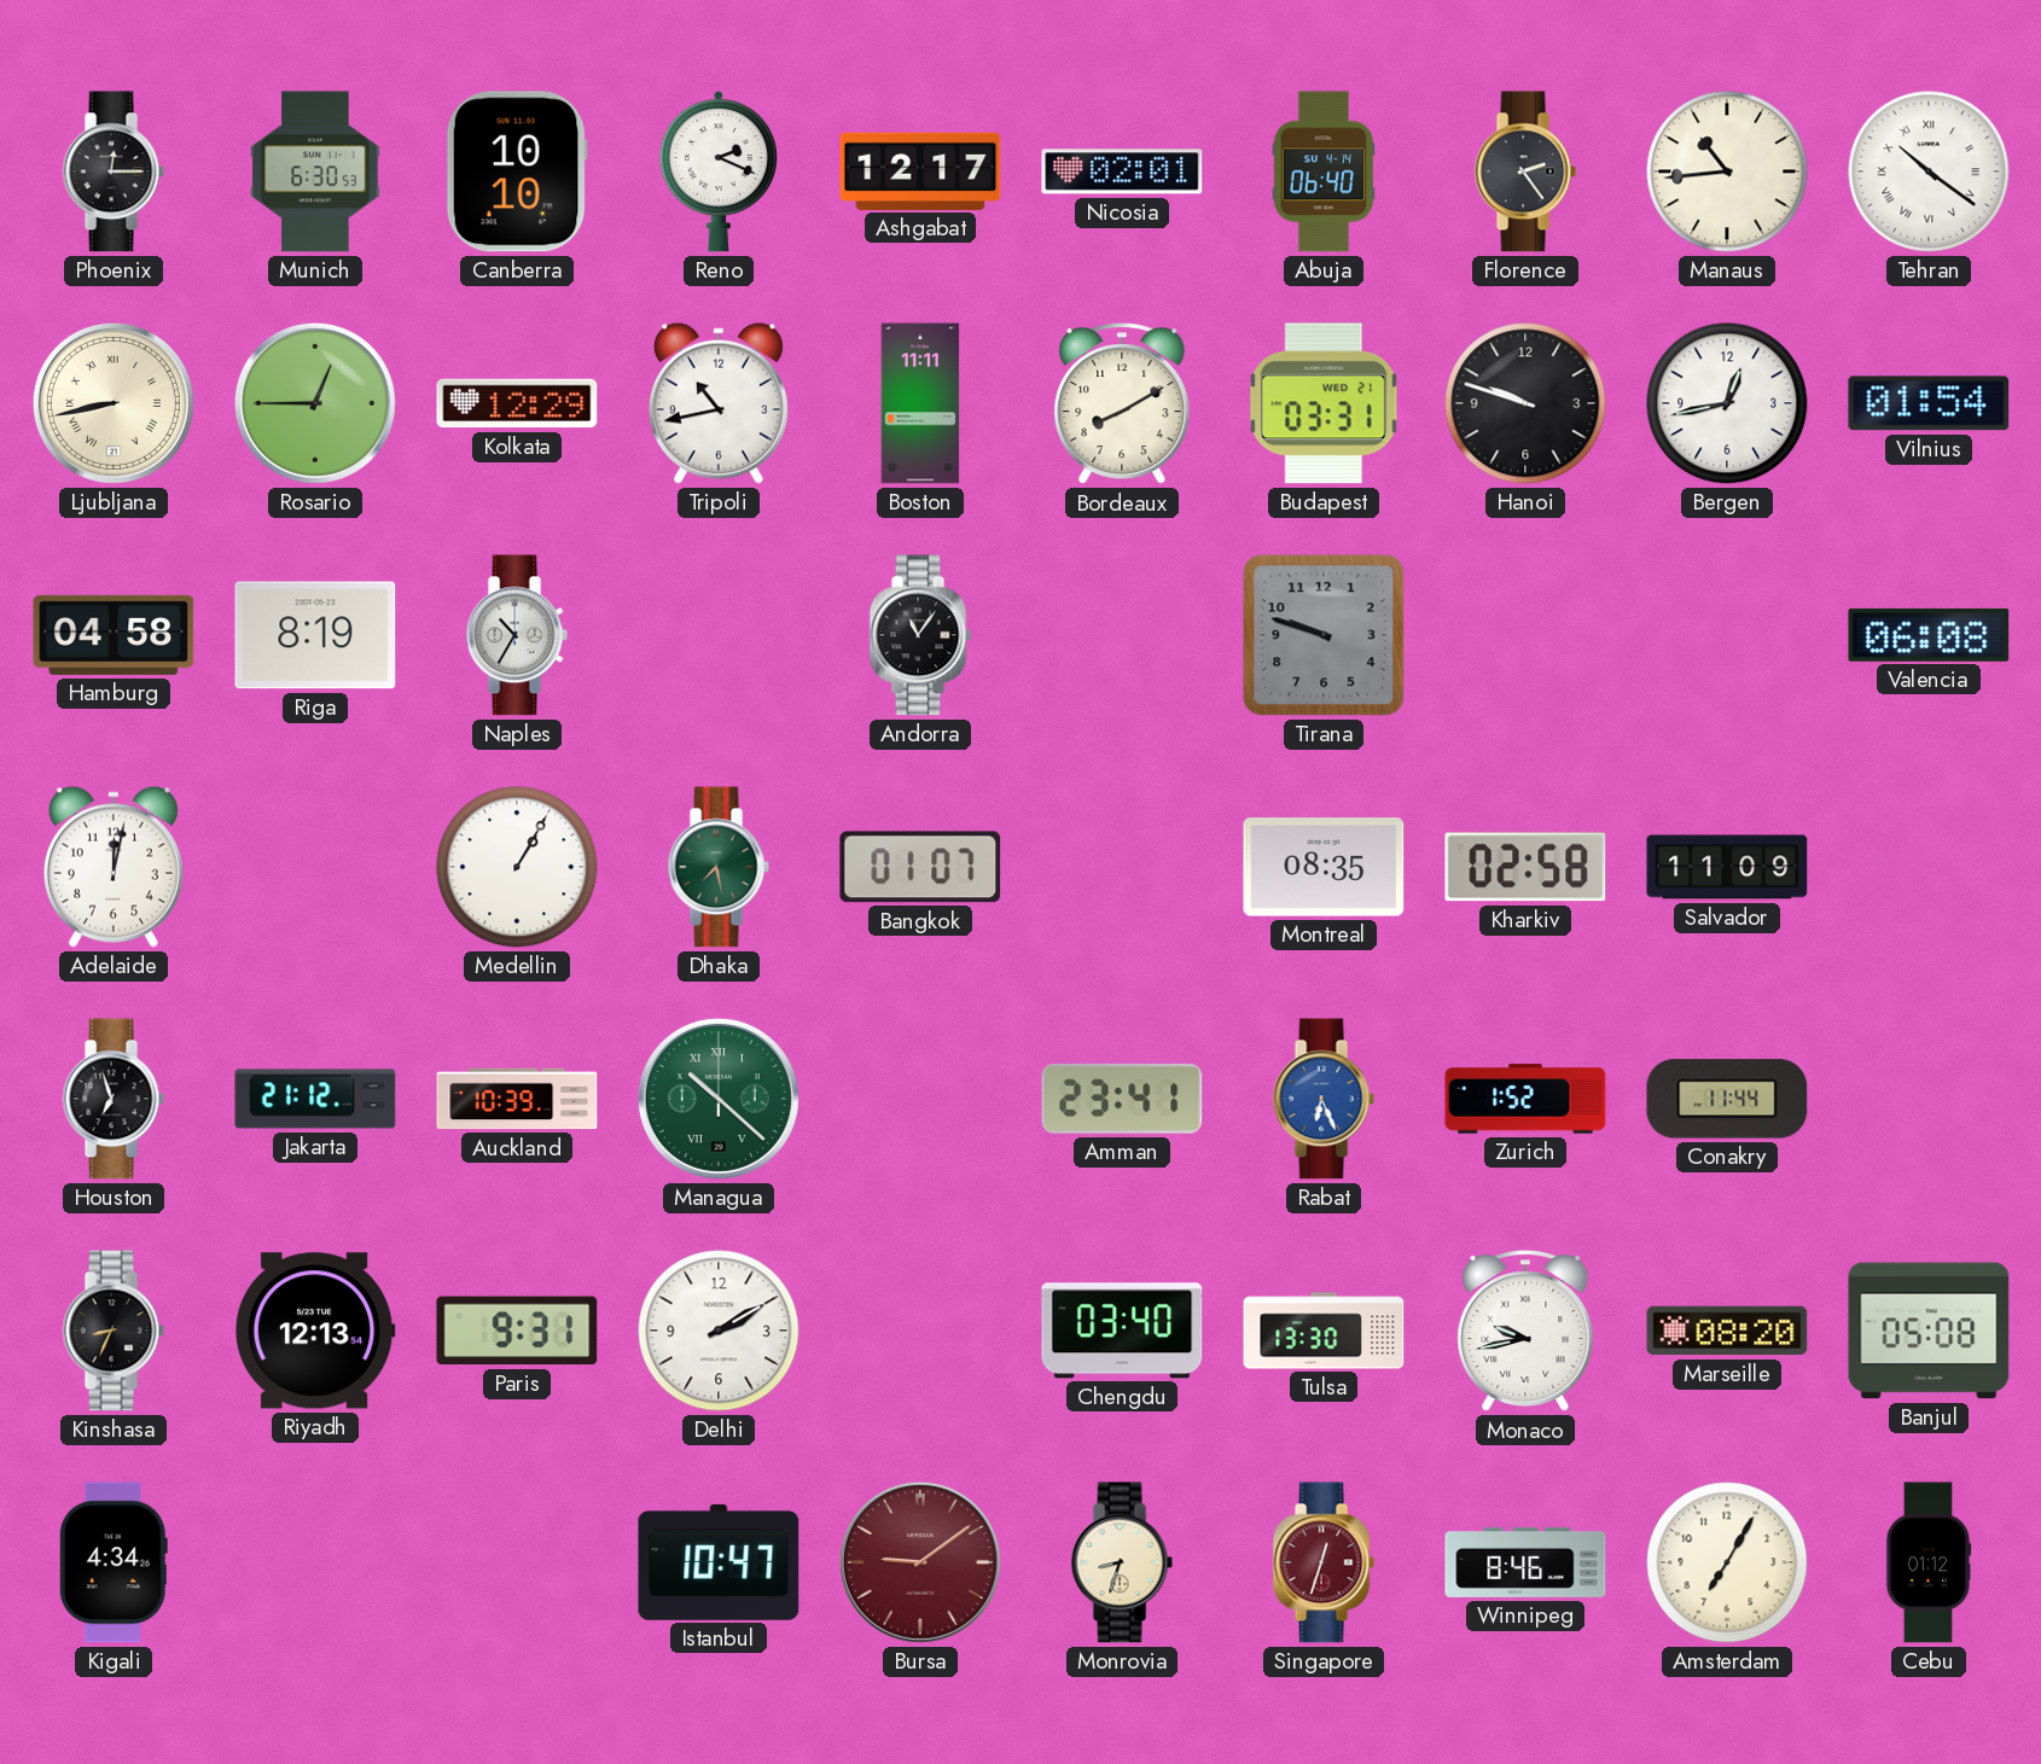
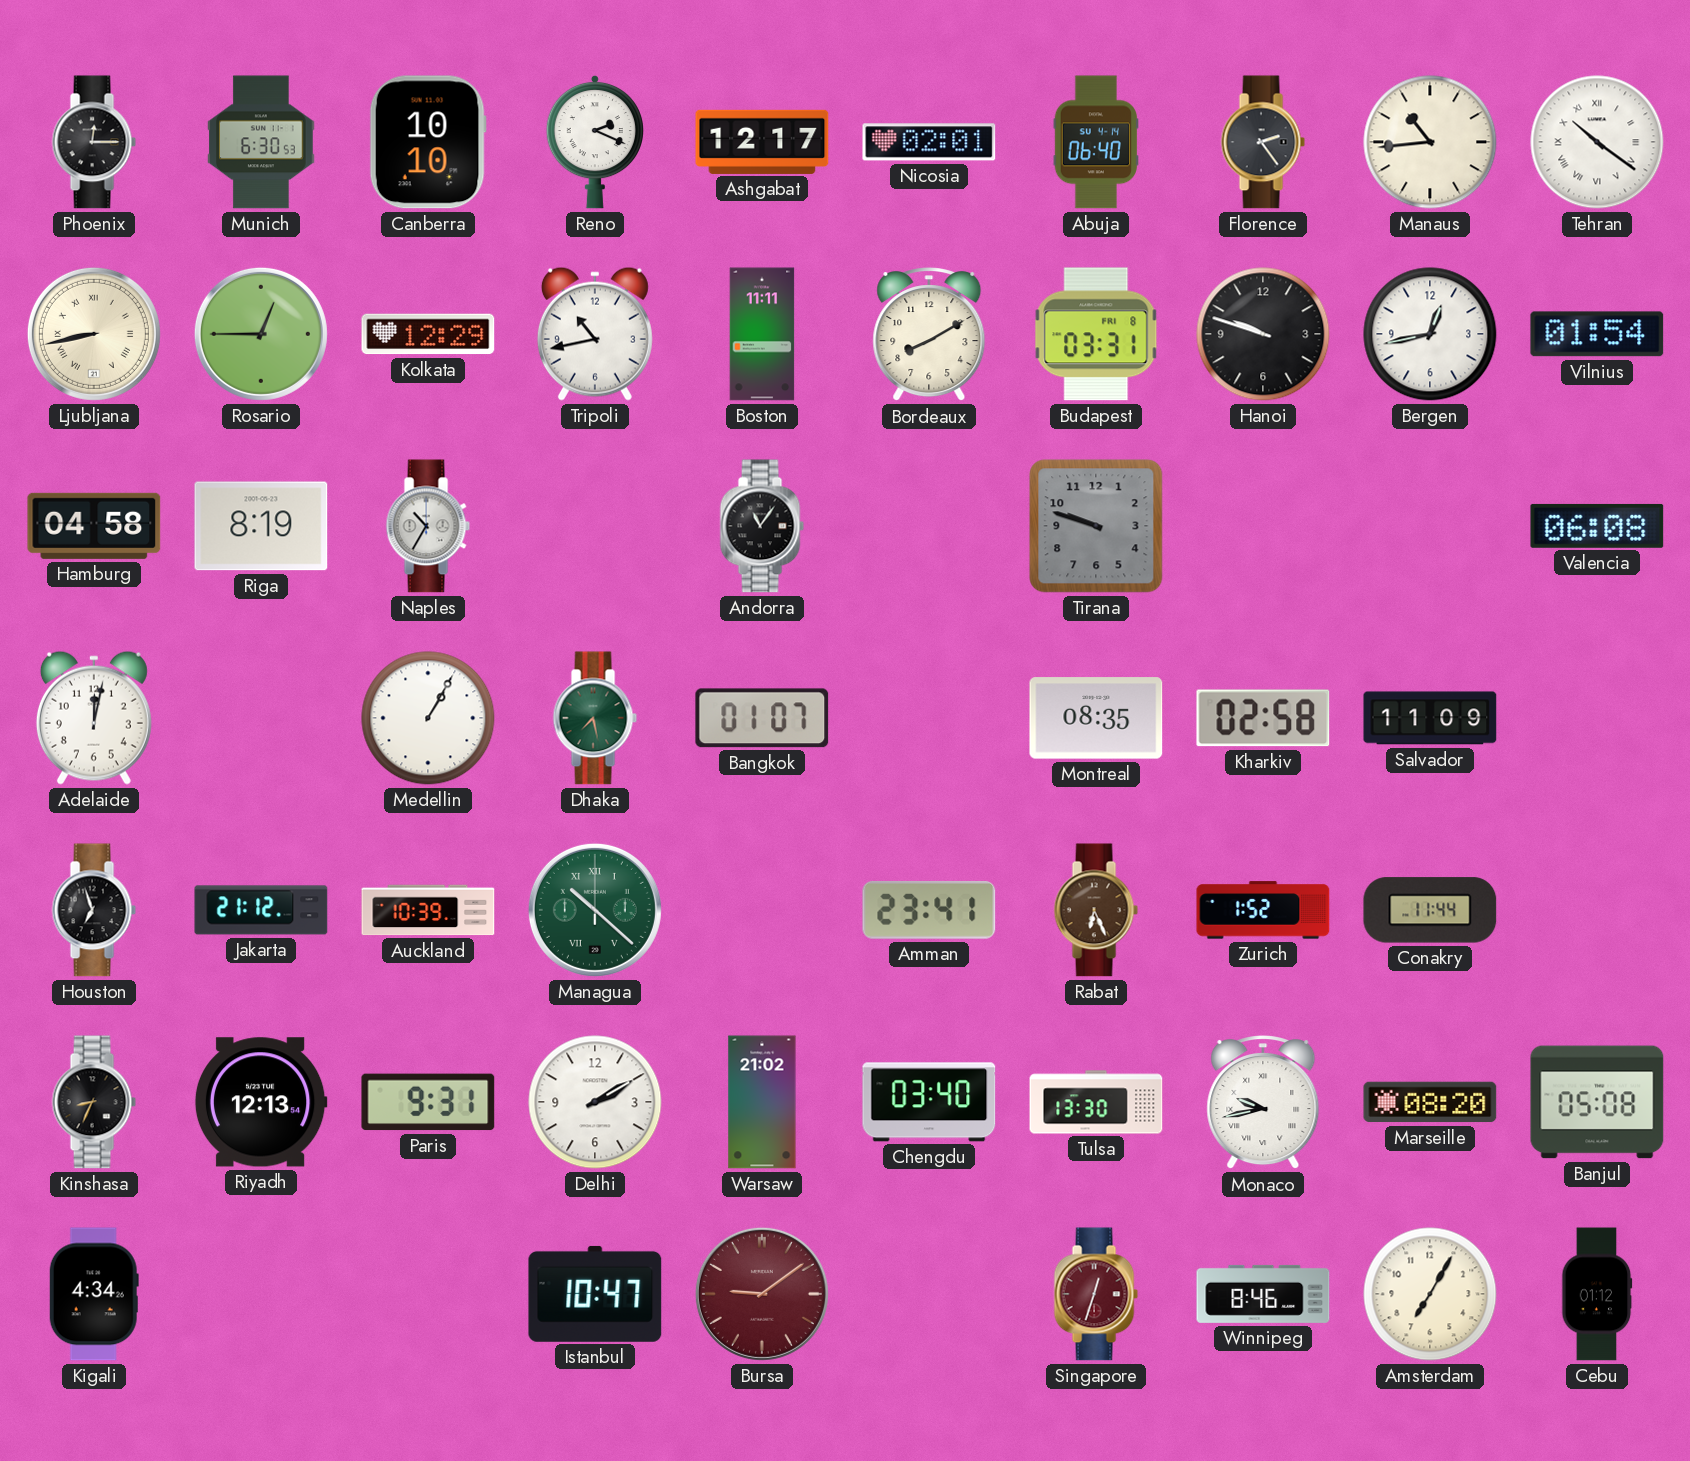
Budapest date: WED 21 -> FRI 8
Rabat dial: blue -> brown
Warsaw: none -> 21:02
Monrovia: 8:33 -> none
